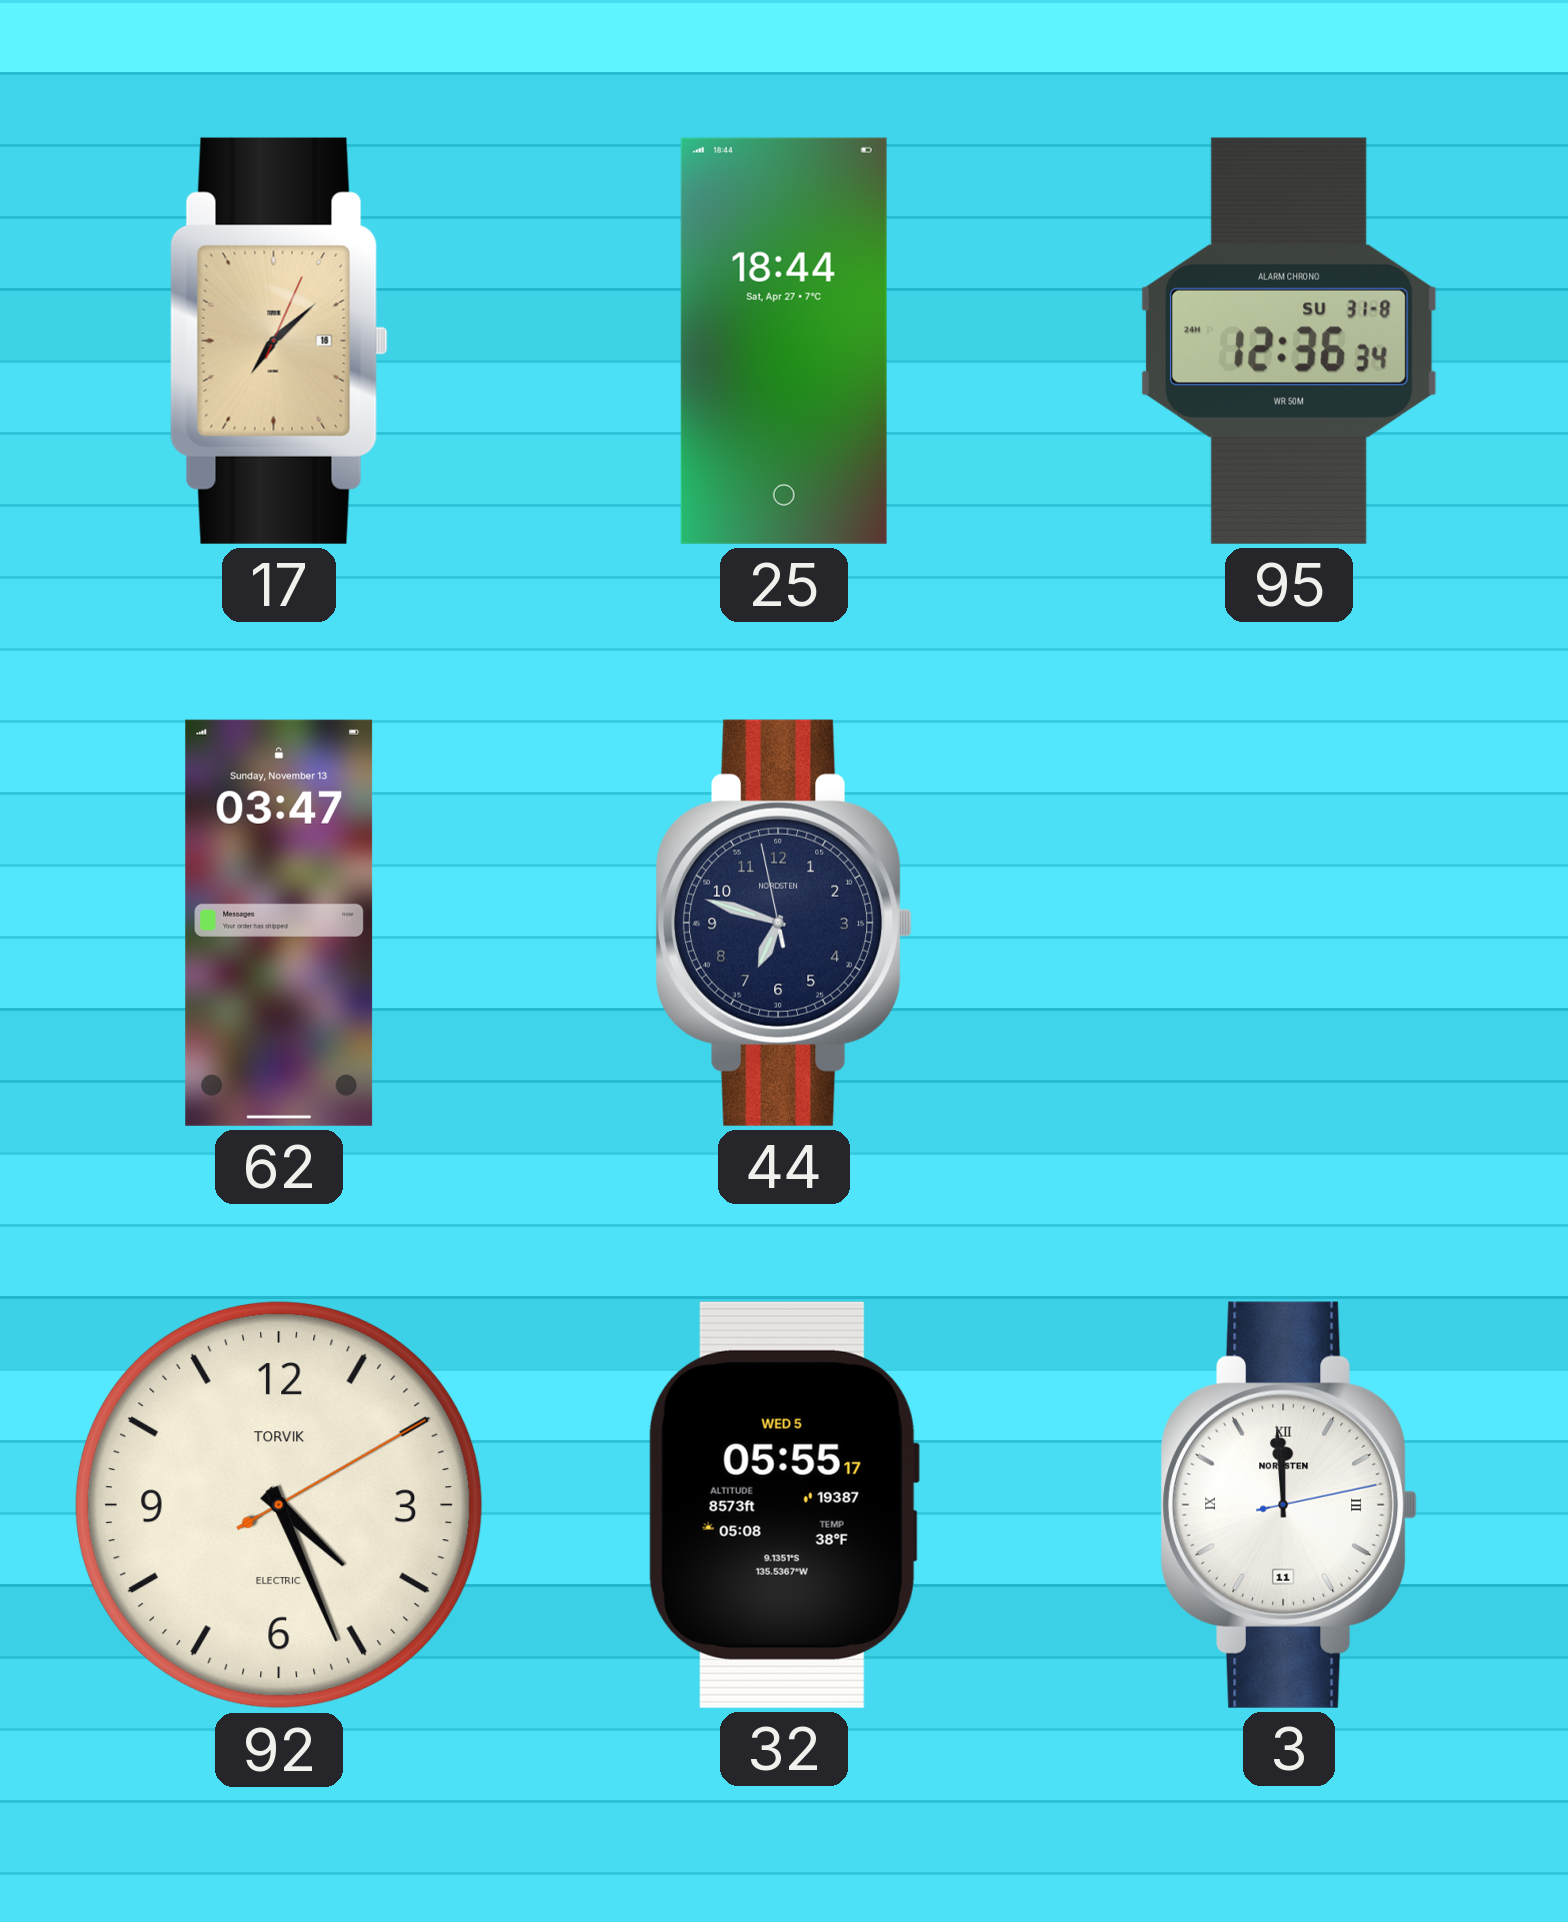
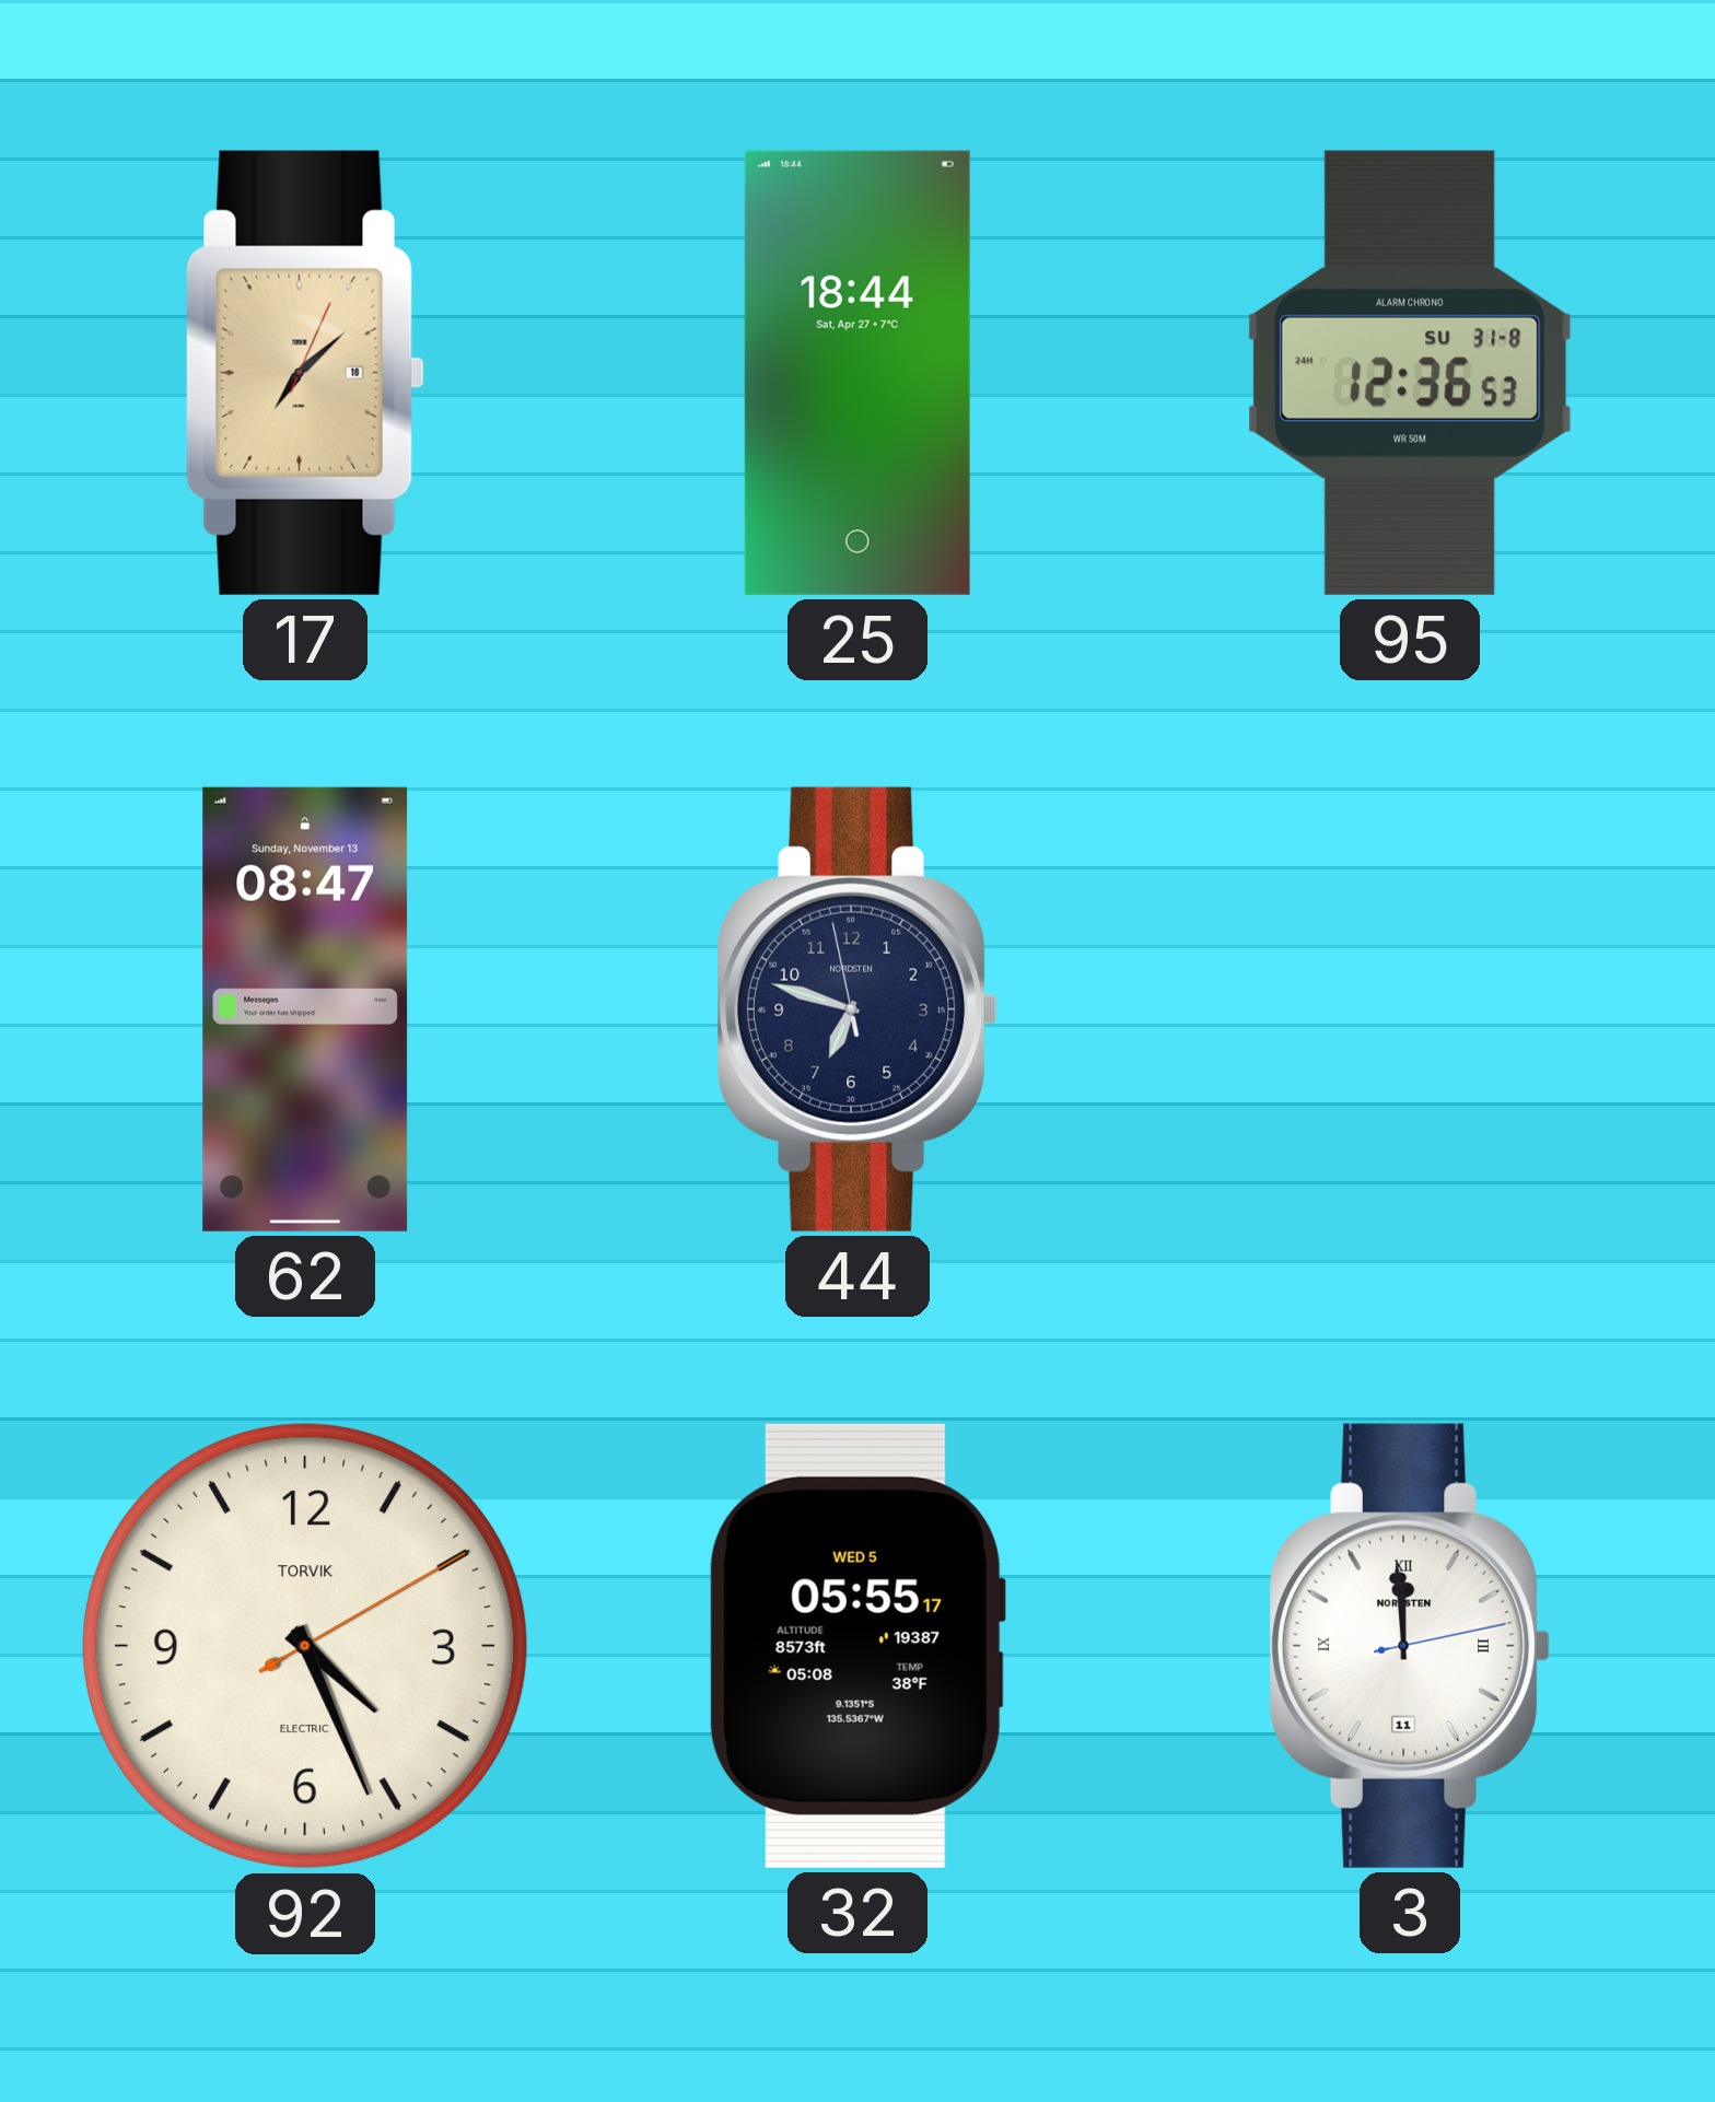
95: 12:36:34 -> 12:36:53
62: 03:47 -> 08:47
